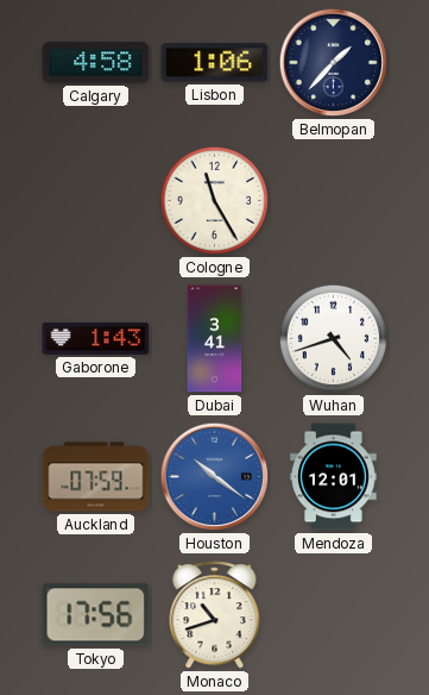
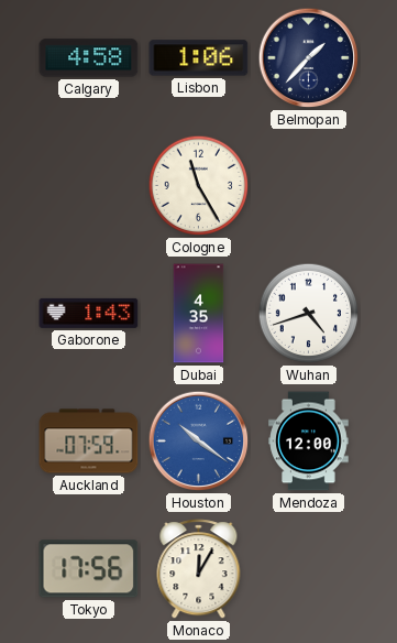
Dubai: 3:41 -> 4:35
Mendoza: 12:01 -> 12:00
Monaco: 10:42 -> 12:05
